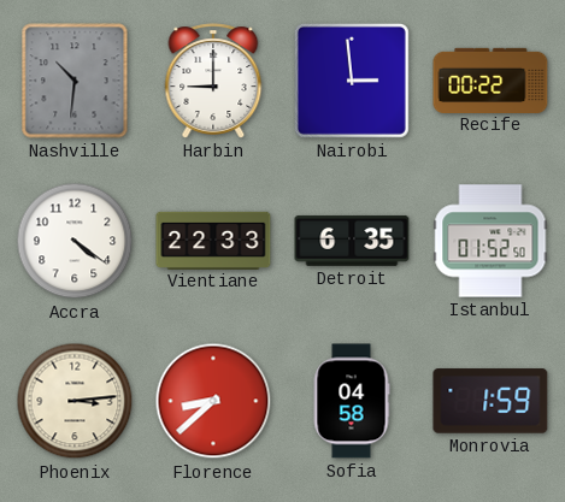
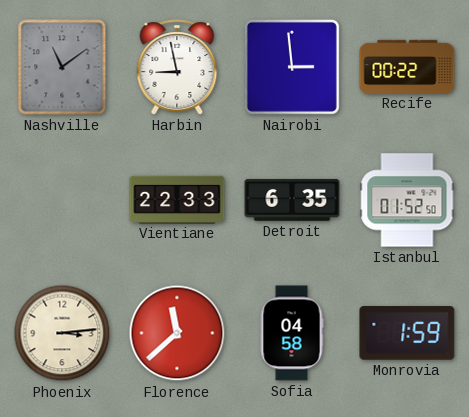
Nashville: 10:31 -> 11:09
Harbin: 9:00 -> 8:58
Accra: 4:21 -> none
Florence: 8:38 -> 11:38
